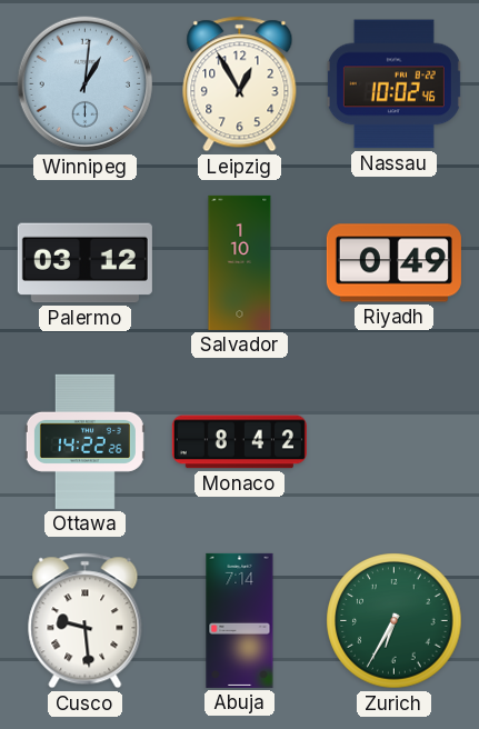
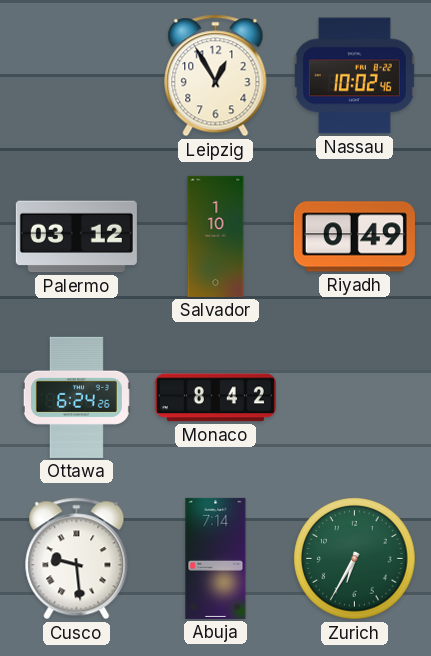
Winnipeg: 1:01 -> none
Ottawa: 14:22 -> 6:24
